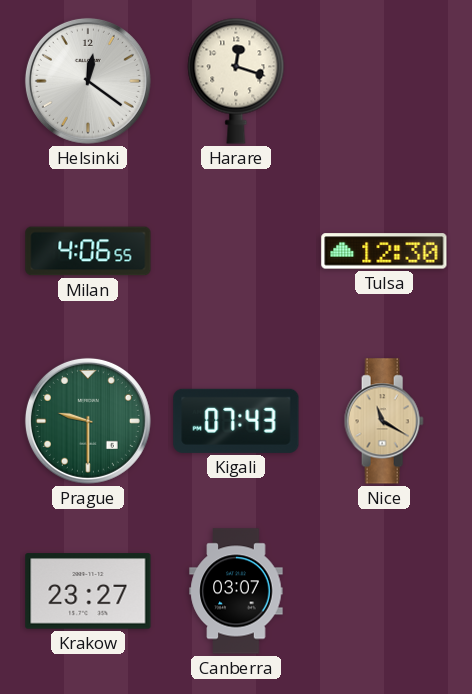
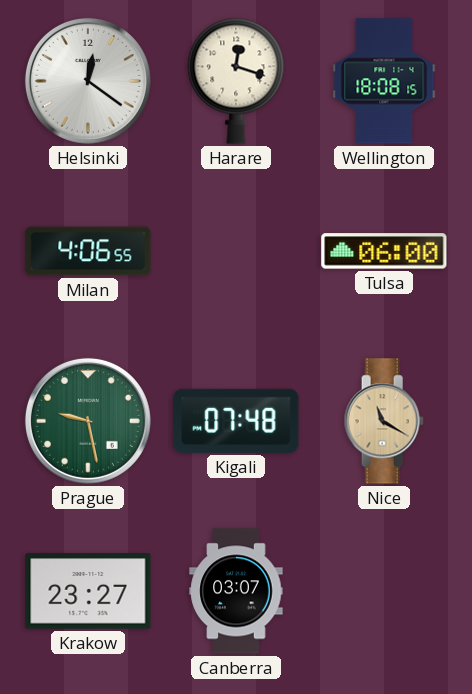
Wellington: none -> 18:08
Tulsa: 12:30 -> 06:00
Prague: 9:30 -> 9:28
Kigali: 07:43 -> 07:48
